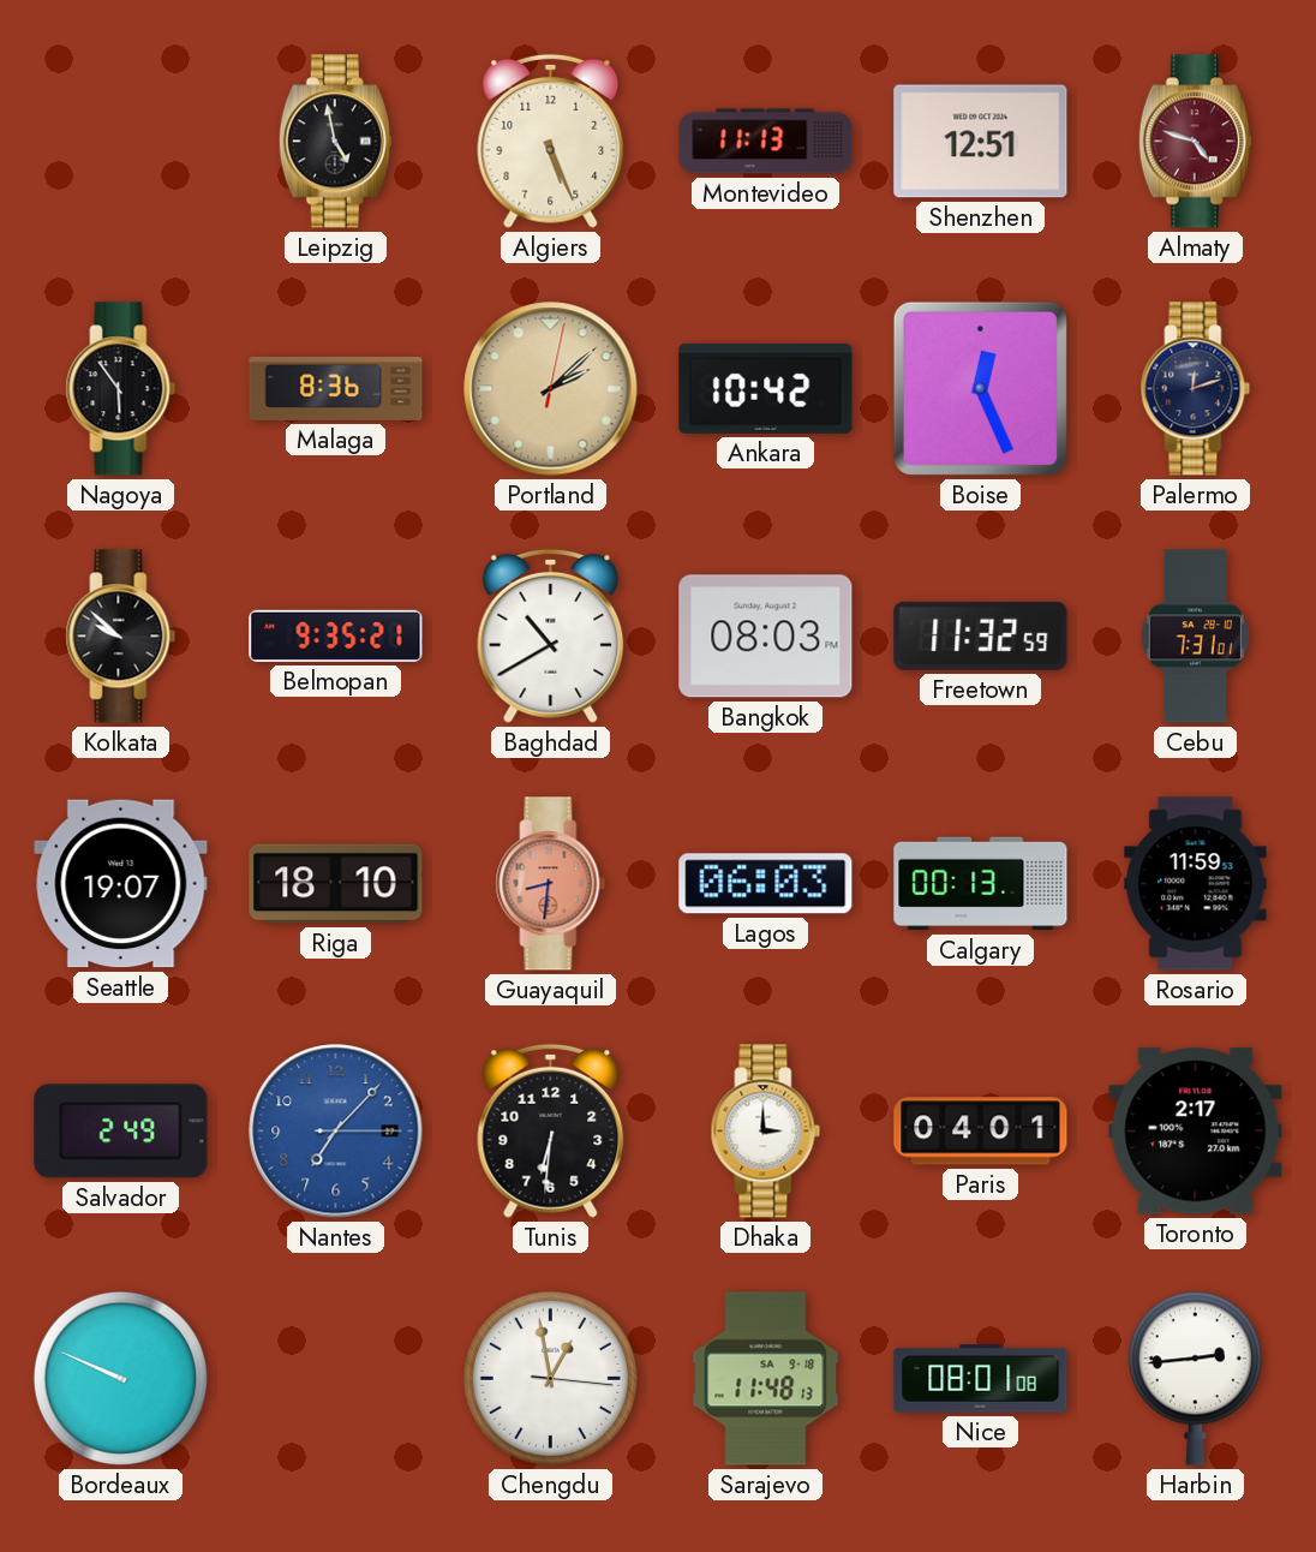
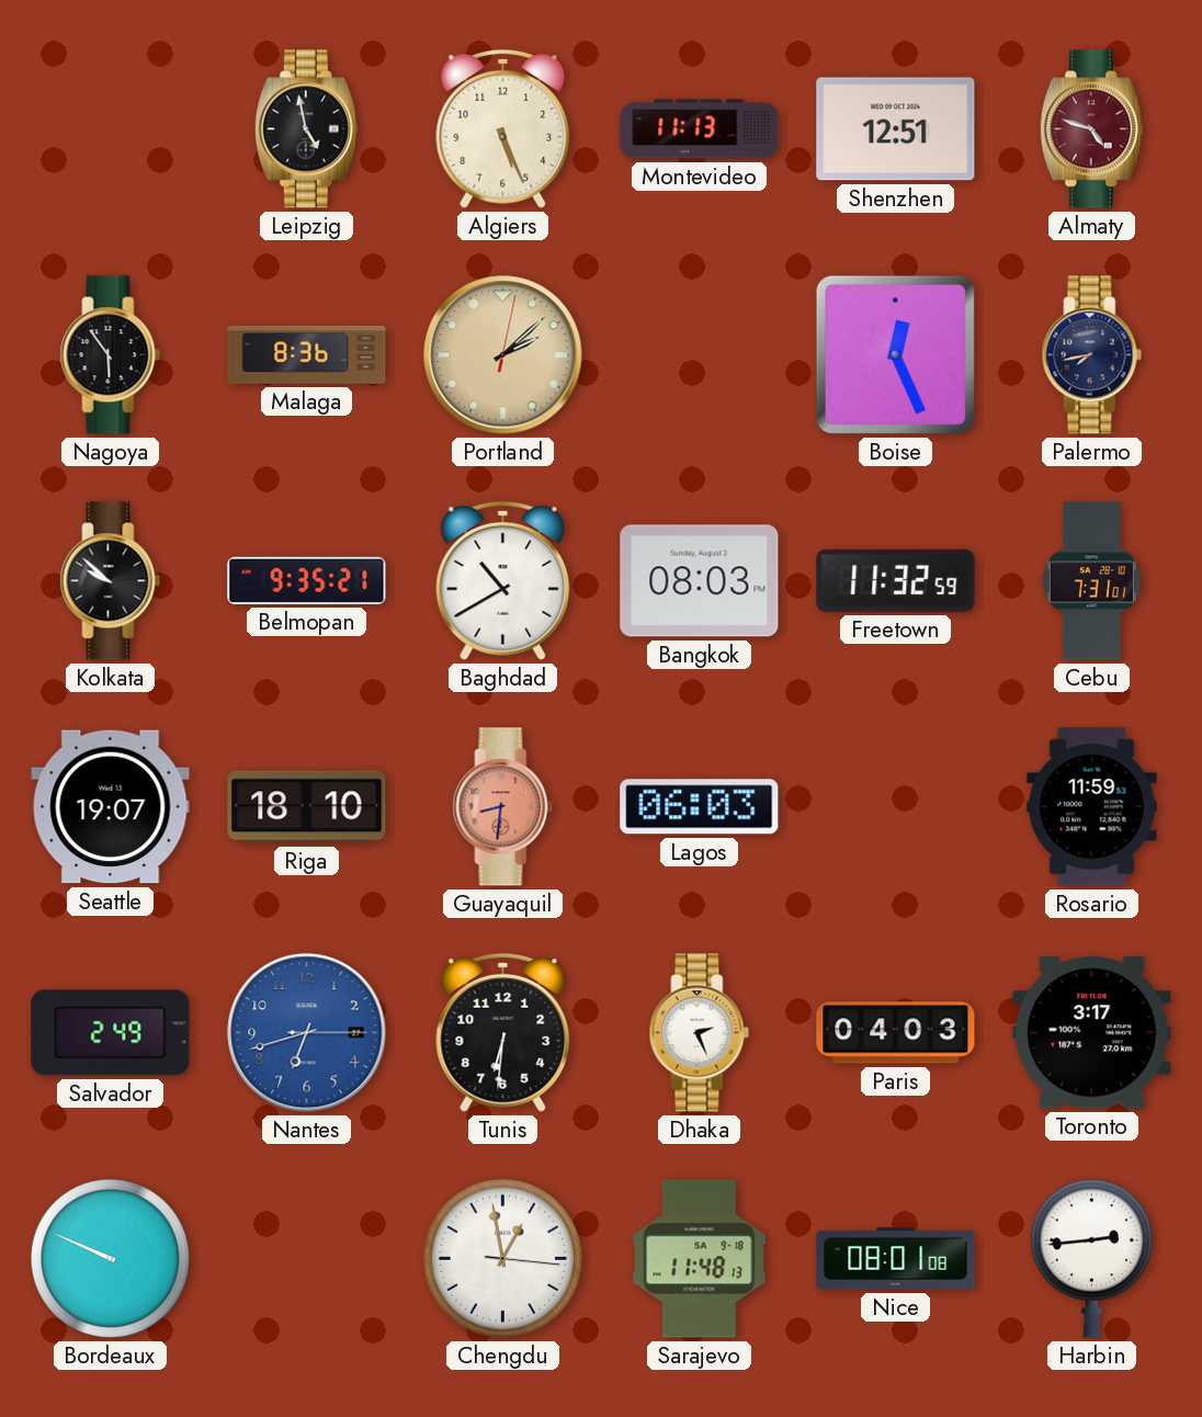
Ankara: 10:42 -> none
Palermo: 12:12 -> 7:43
Calgary: 00:13 -> none
Nantes: 7:07 -> 6:42
Dhaka: 3:00 -> 2:26
Paris: 04:01 -> 04:03
Toronto: 2:17 -> 3:17
